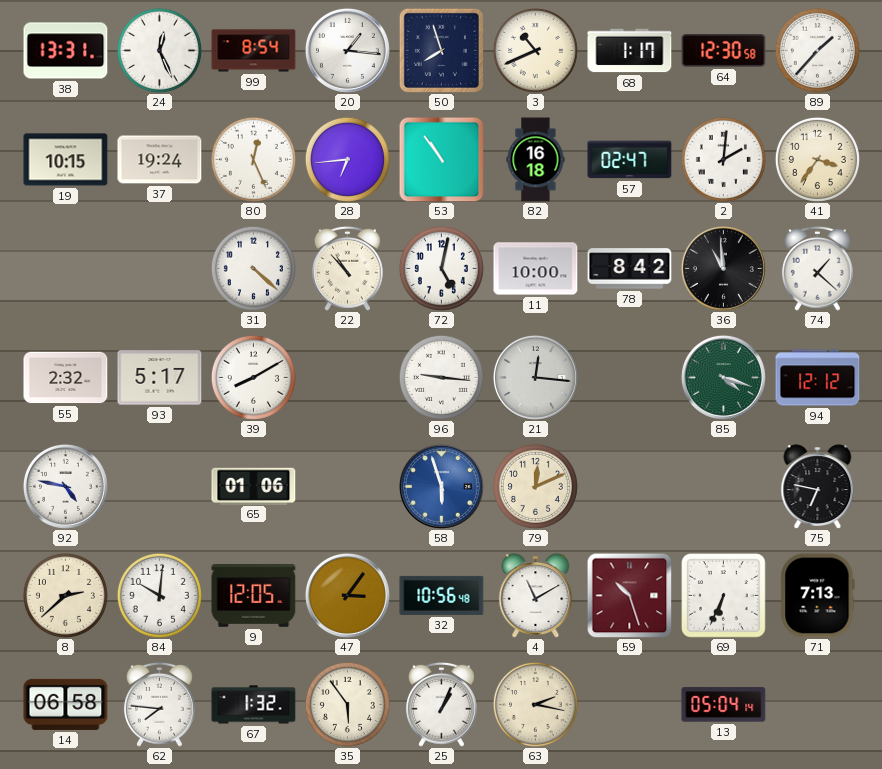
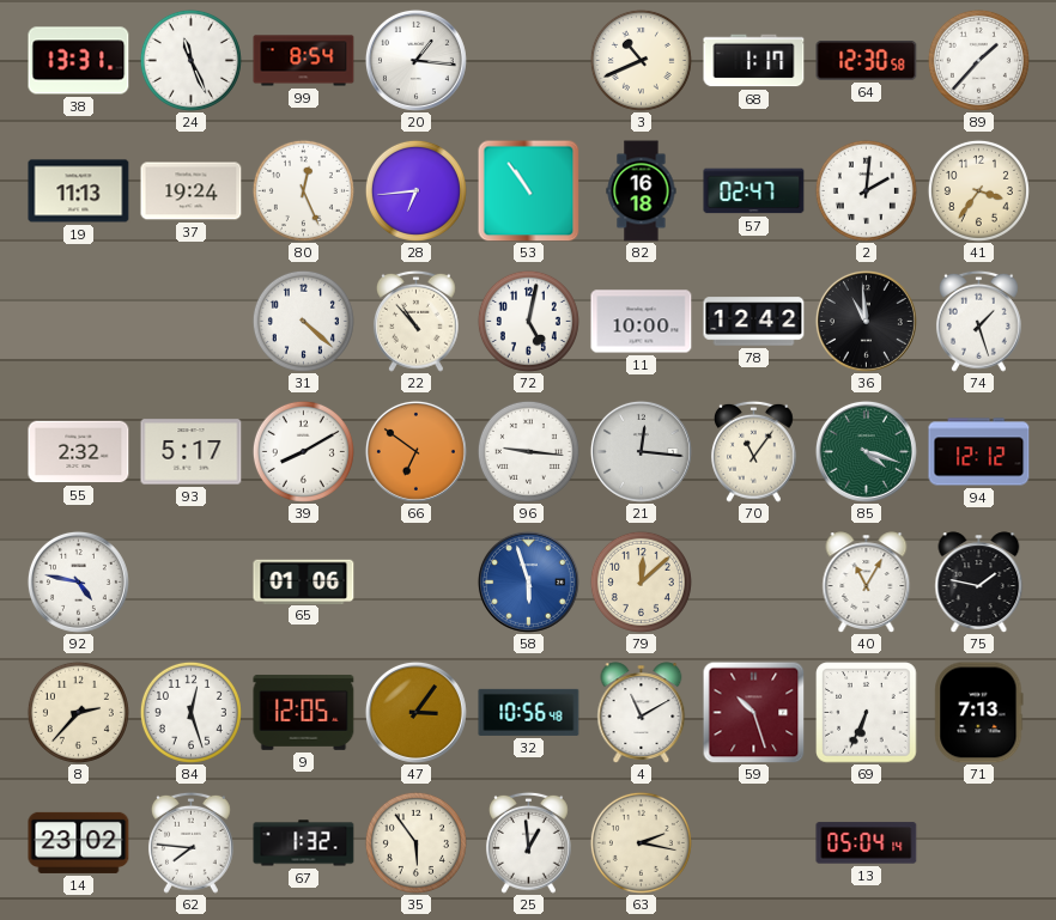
24: 12:26 -> 11:26
50: 7:57 -> none
19: 10:15 -> 11:13
78: 8:42 -> 12:42
74: 1:22 -> 1:27
66: none -> 6:51
70: none -> 11:06
79: 12:11 -> 12:08
40: none -> 11:05
75: 6:47 -> 1:47
8: 2:38 -> 2:37
84: 10:01 -> 12:27
14: 06:58 -> 23:02
25: 1:04 -> 12:59
